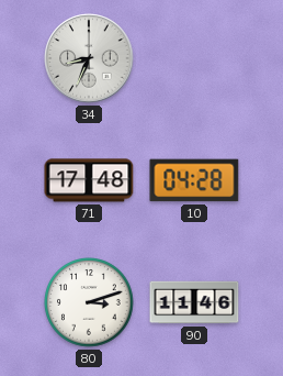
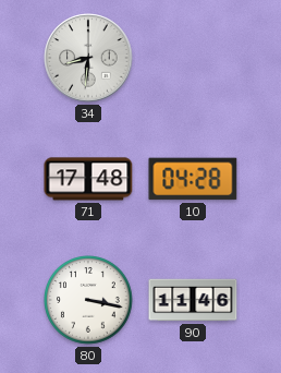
34: 8:34 -> 8:31
80: 3:12 -> 3:17
